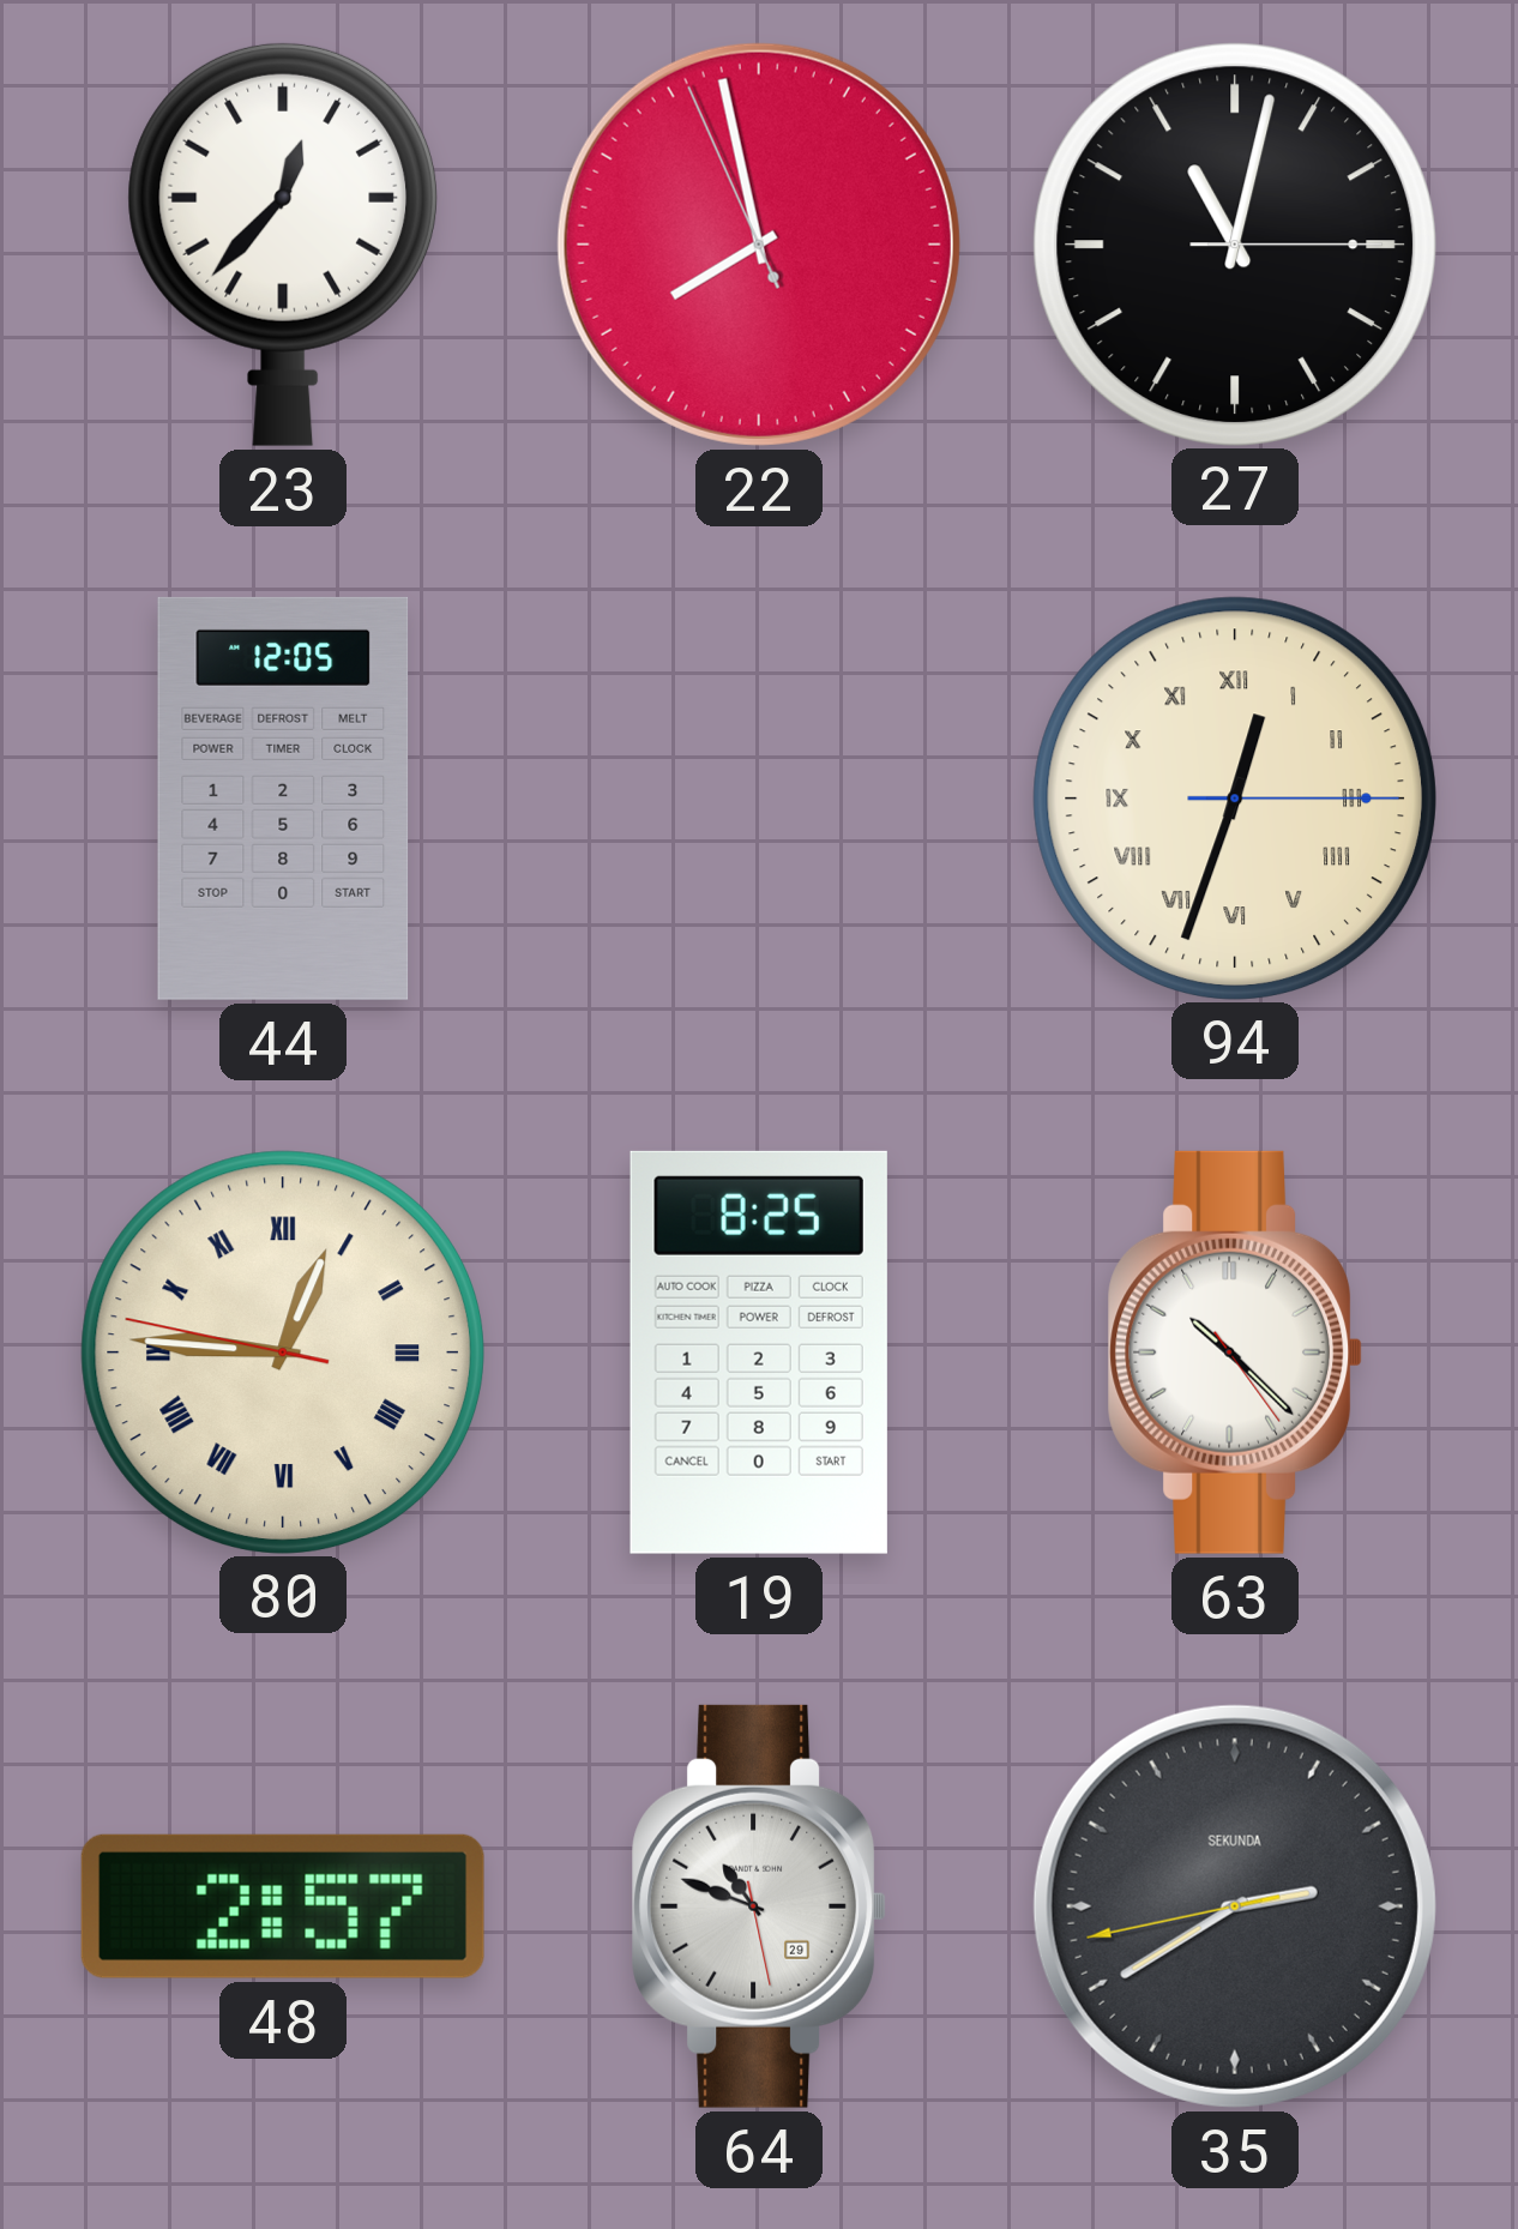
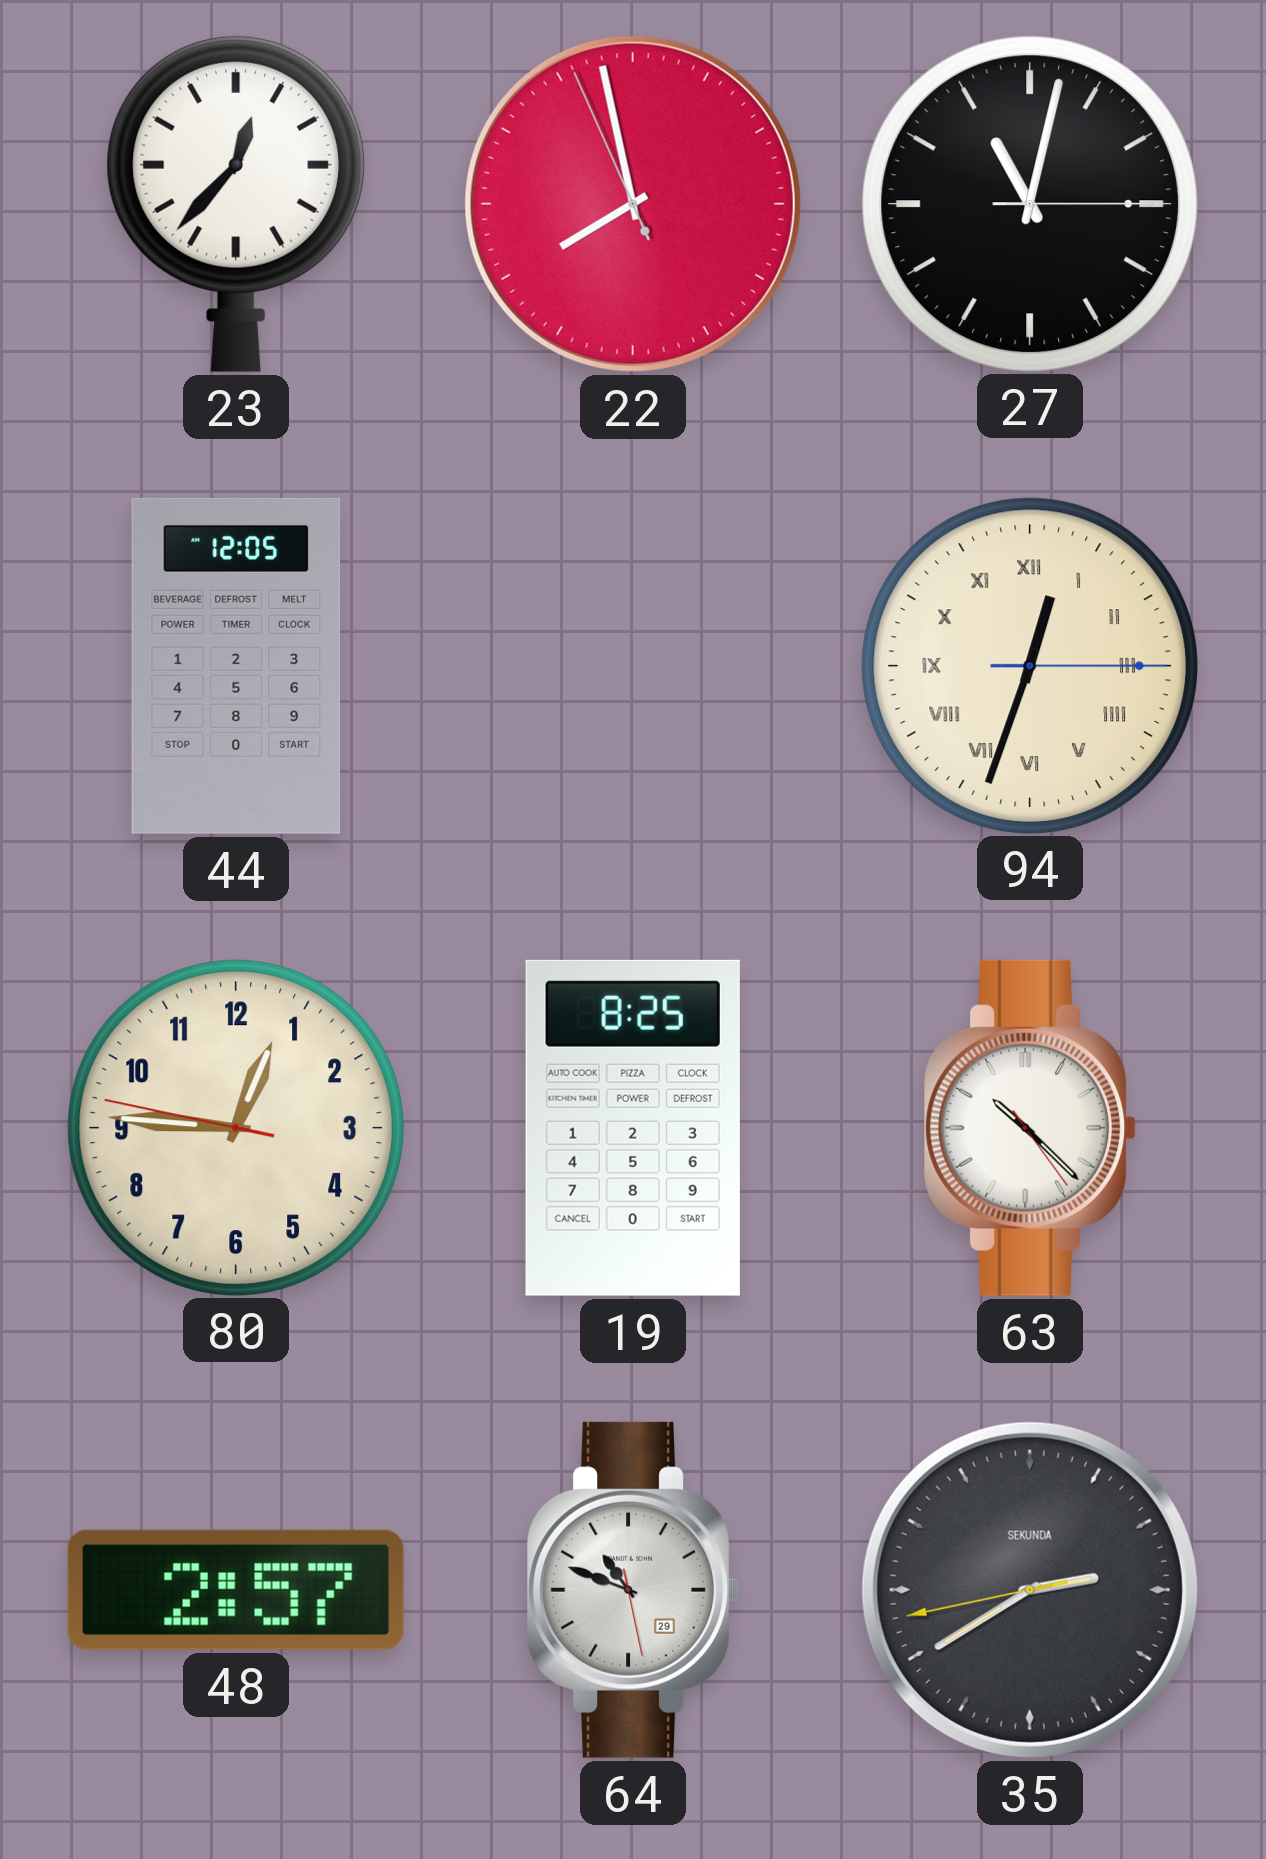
80 numerals: Roman -> Arabic
